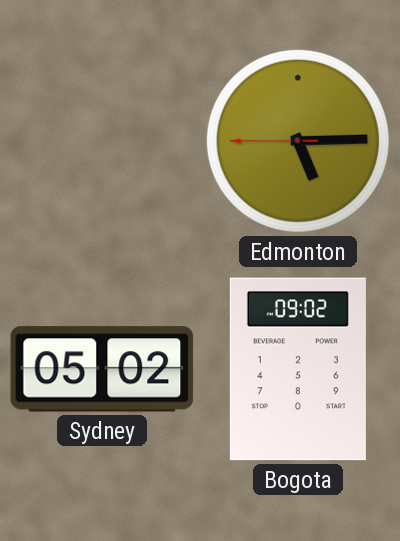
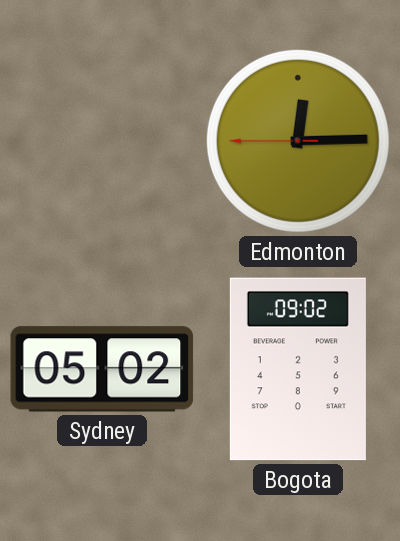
Edmonton: 5:14 -> 12:14
